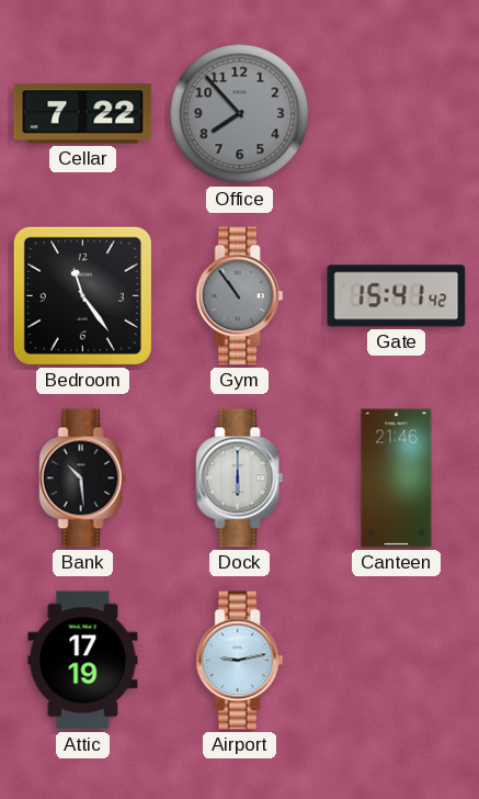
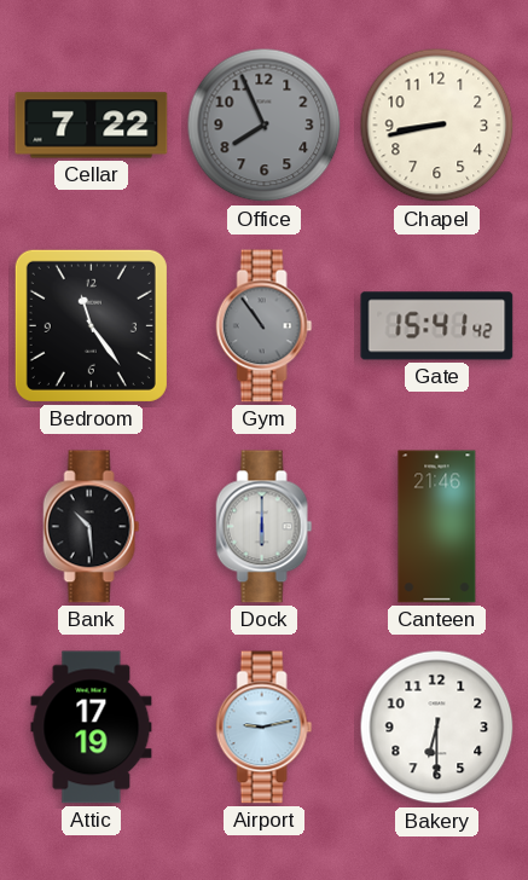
Office: 7:53 -> 7:56
Chapel: none -> 8:43
Bakery: none -> 6:30
